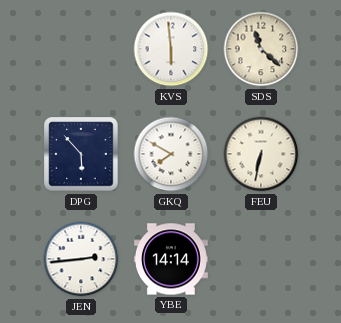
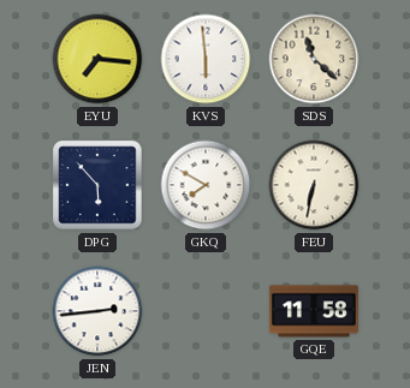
EYU: none -> 7:16
YBE: 14:14 -> none
GQE: none -> 11:58
